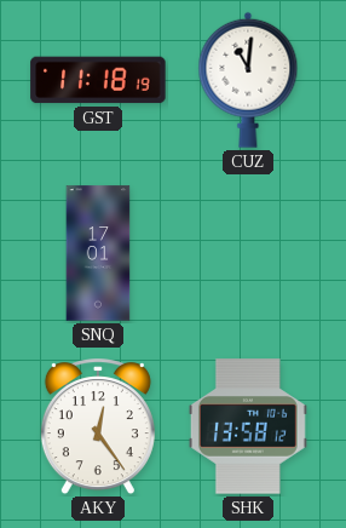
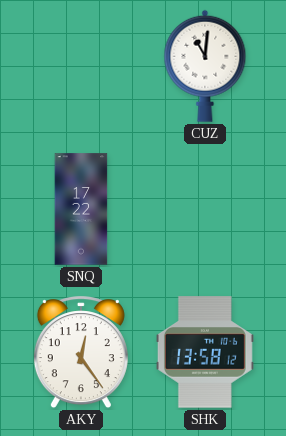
GST: 11:18 -> none
SNQ: 17:01 -> 17:22
